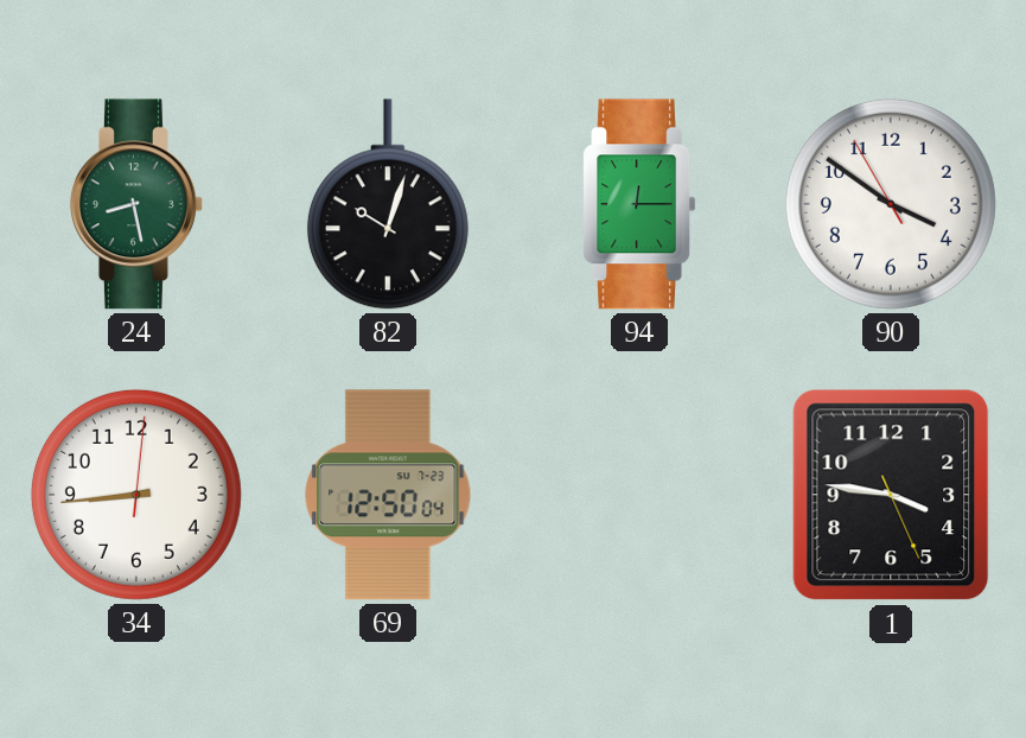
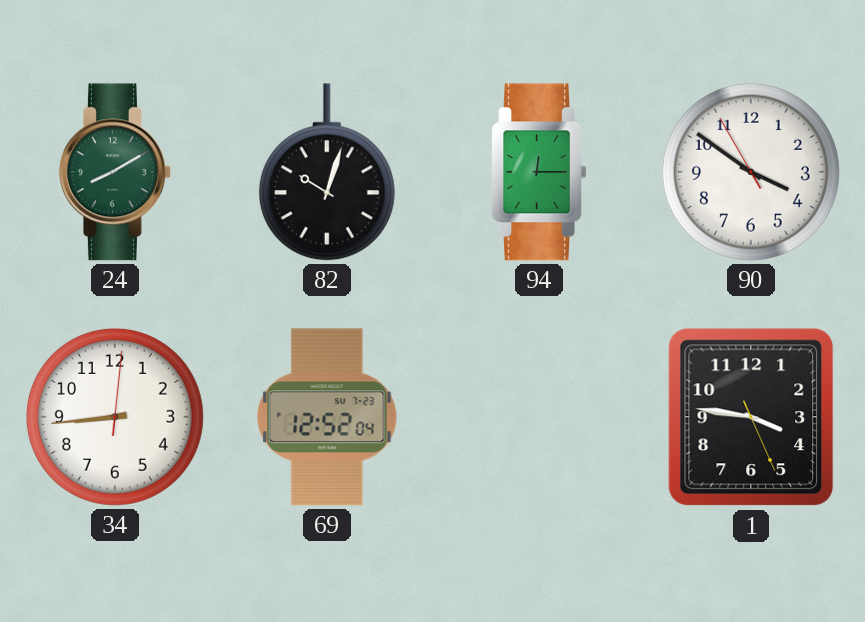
24: 8:28 -> 8:10
69: 12:50 -> 12:52
